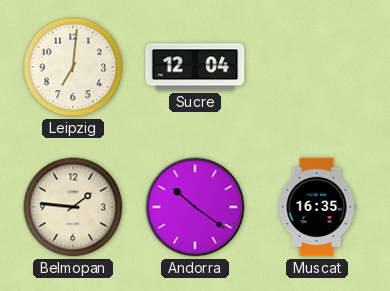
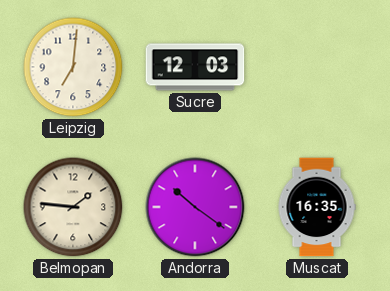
Sucre: 12:04 -> 12:03
